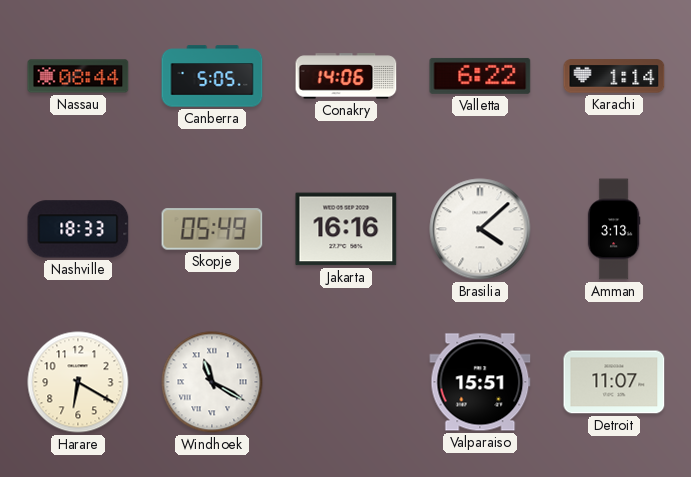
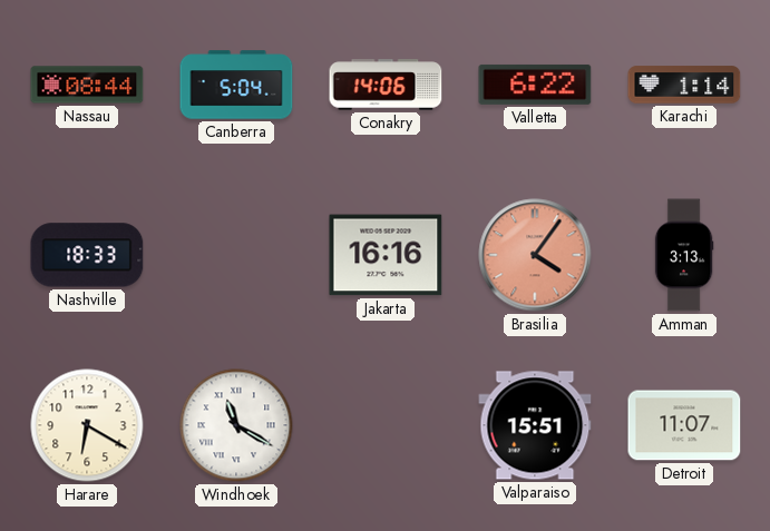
Canberra: 5:05 -> 5:04
Skopje: 05:49 -> none
Brasilia: 4:08 -> 4:06
Brasilia dial: white -> salmon
